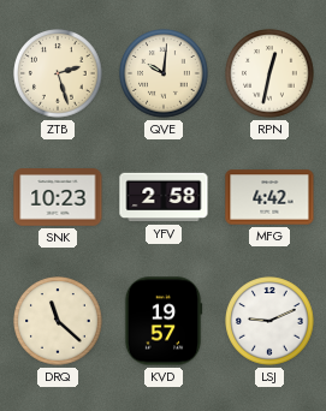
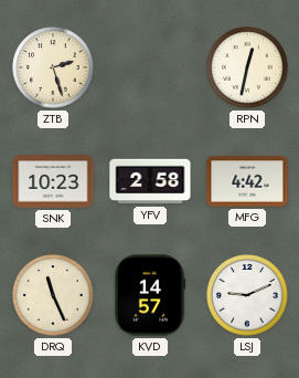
QVE: 10:01 -> none
DRQ: 11:22 -> 11:26
KVD: 19:57 -> 14:57
